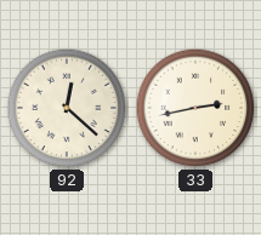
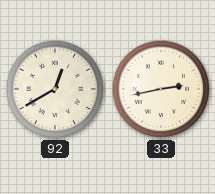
92: 12:22 -> 12:40
